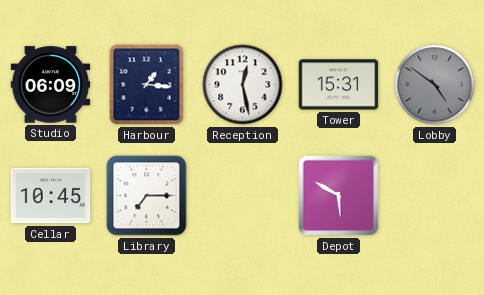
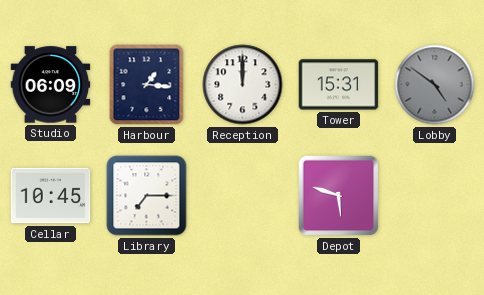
Reception: 12:28 -> 12:00
Depot: 5:50 -> 5:48
